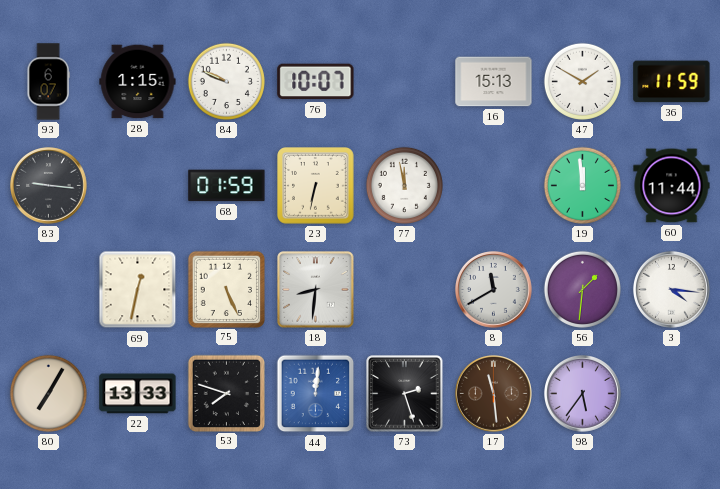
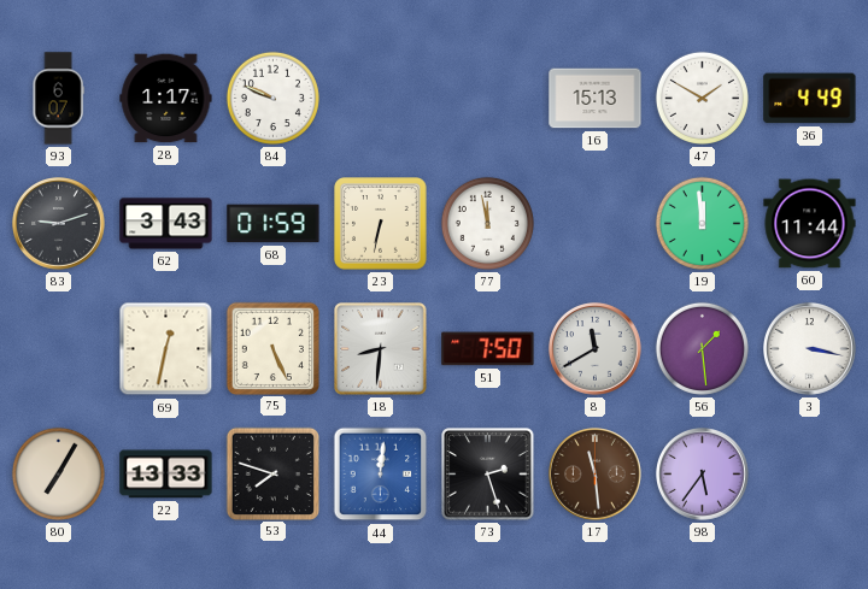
28: 1:15 -> 1:17
76: 10:07 -> none
36: 11:59 -> 4:49
83: 9:16 -> 9:12
62: none -> 3:43
51: none -> 7:50
56: 1:31 -> 1:29
3: 4:16 -> 3:17
